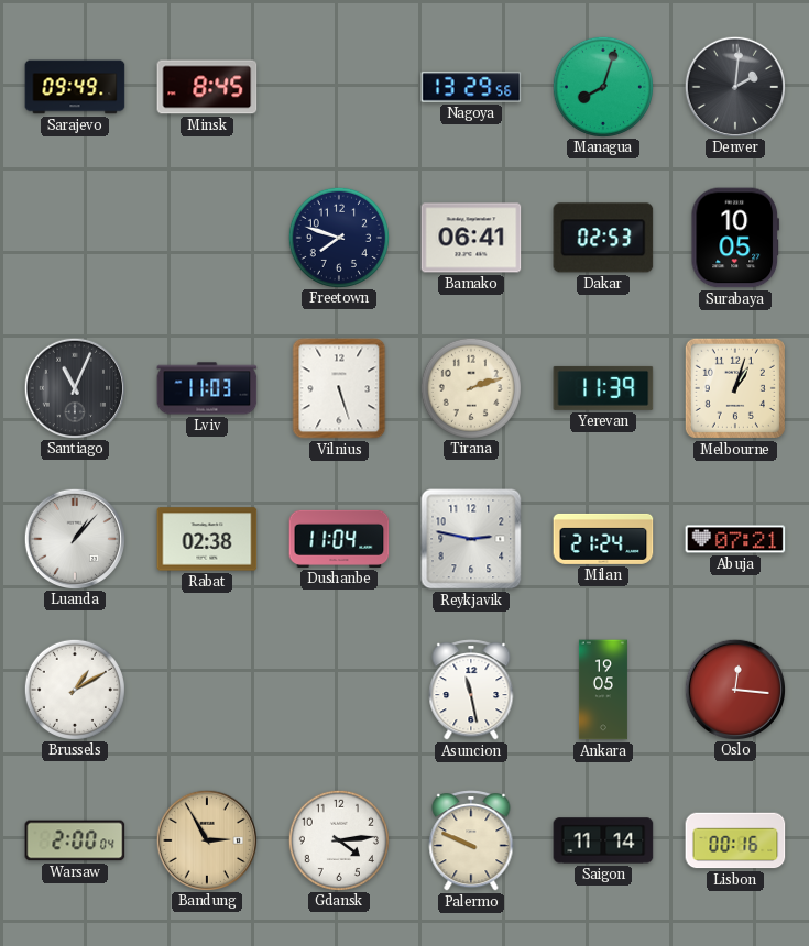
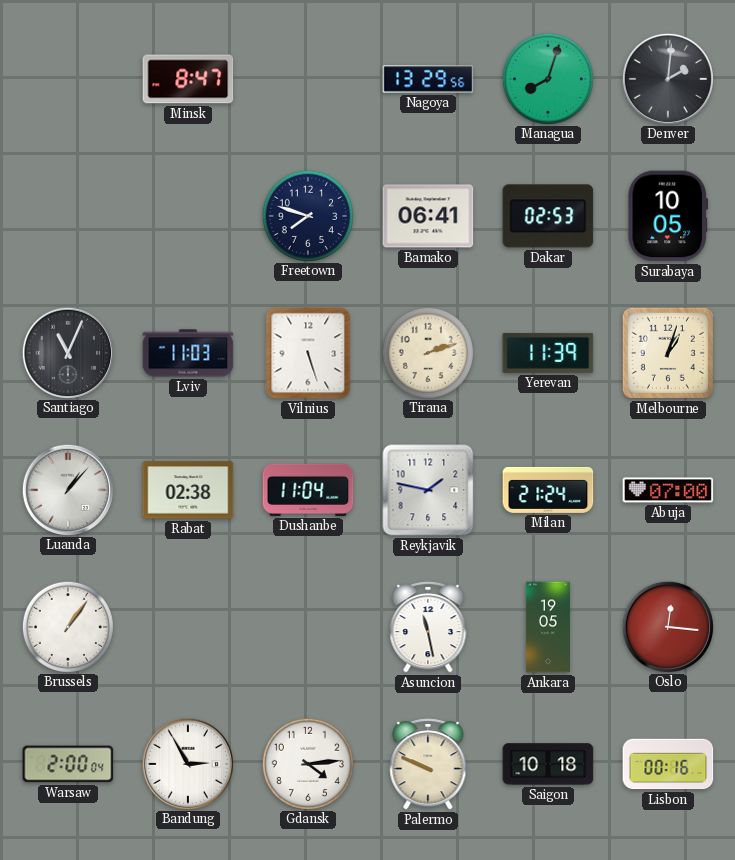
Sarajevo: 09:49 -> none
Minsk: 8:45 -> 8:47
Reykjavik: 2:47 -> 1:47
Abuja: 07:21 -> 07:00
Brussels: 1:10 -> 1:06
Bandung dial: champagne -> white
Saigon: 11:14 -> 10:18
